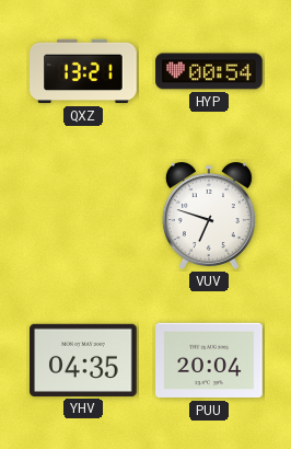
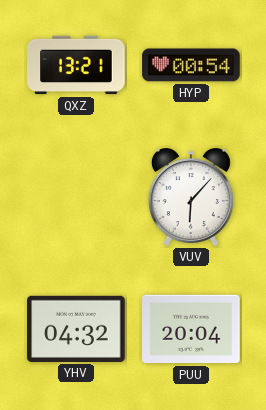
VUV: 6:48 -> 6:07
YHV: 04:35 -> 04:32
